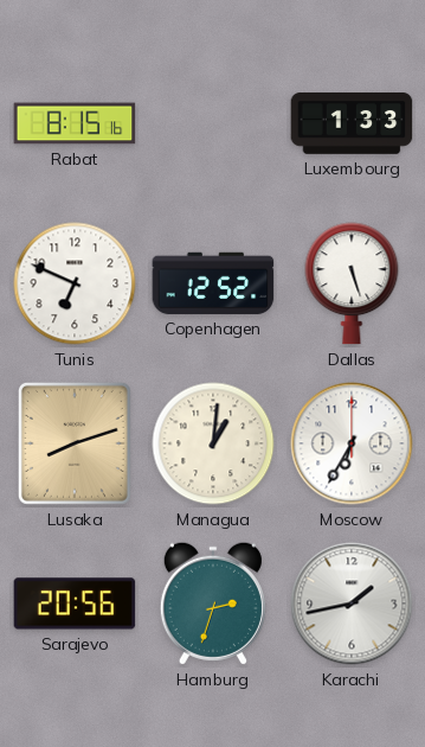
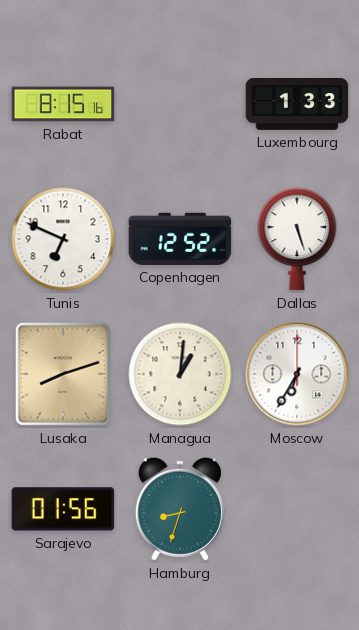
Sarajevo: 20:56 -> 01:56
Hamburg: 2:33 -> 8:33
Karachi: 1:43 -> none
